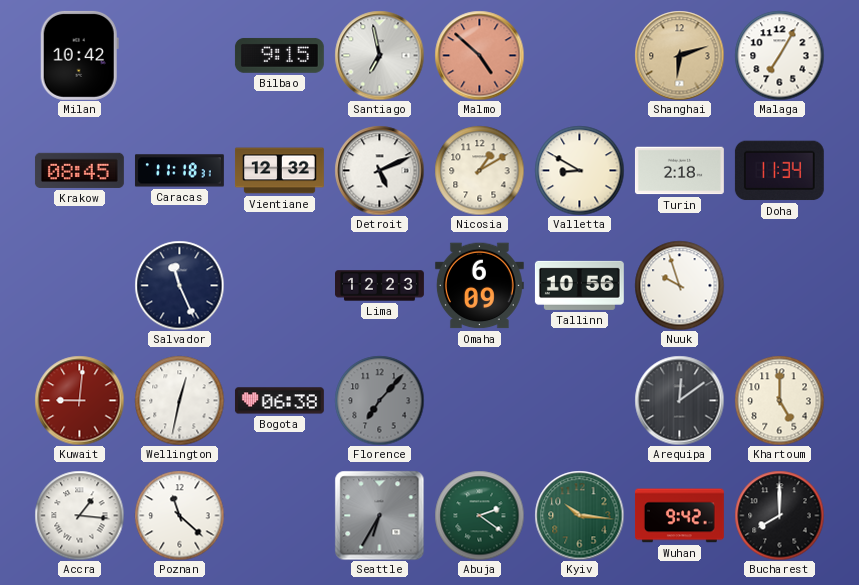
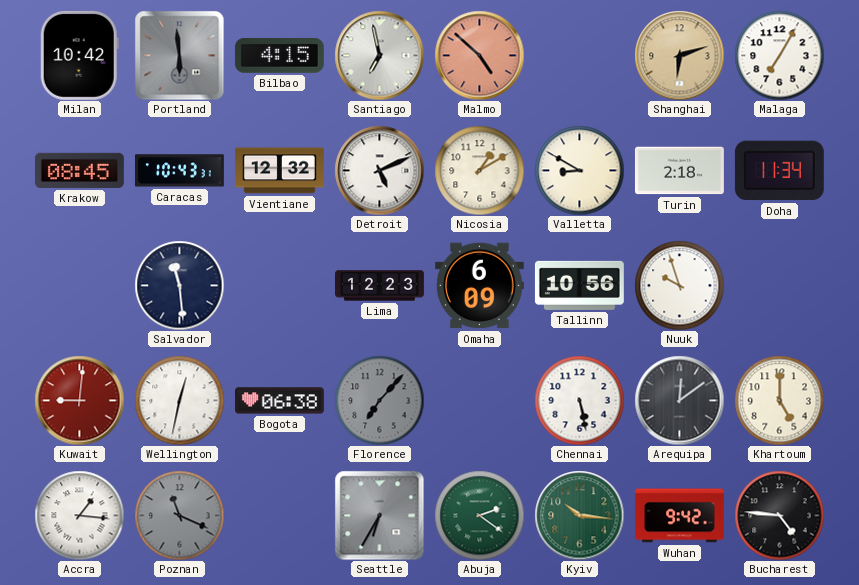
Portland: none -> 5:59
Bilbao: 9:15 -> 4:15
Caracas: 11:18 -> 10:43
Salvador: 11:26 -> 11:29
Chennai: none -> 5:28
Poznan: 11:22 -> 11:19
Poznan dial: white -> grey
Bucharest: 8:00 -> 4:46
